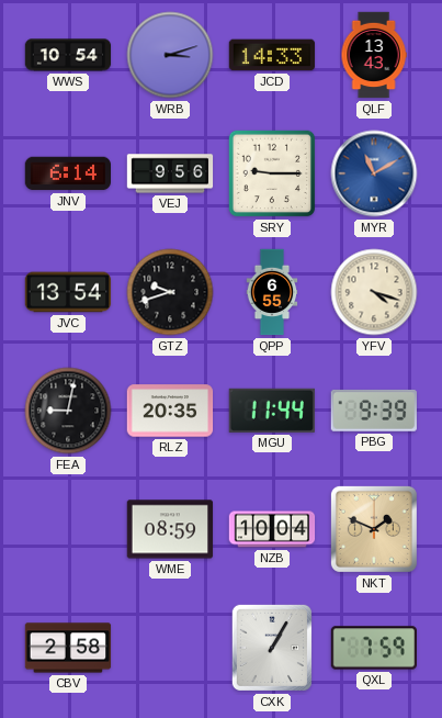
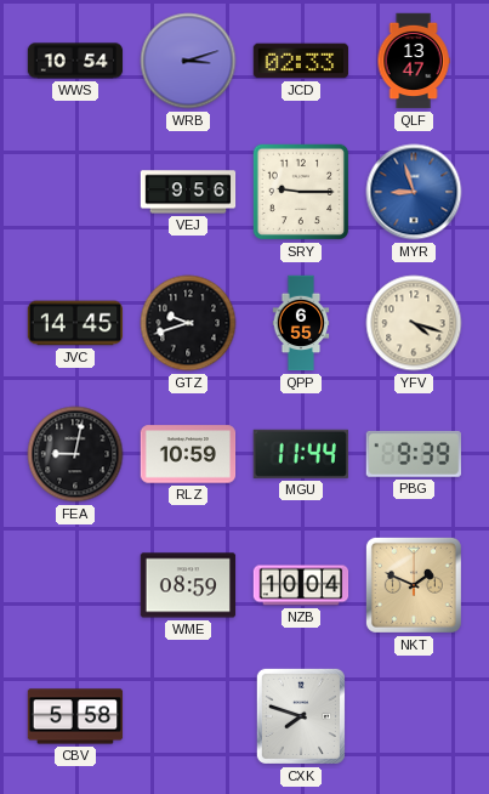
JCD: 14:33 -> 02:33
QLF: 13:43 -> 13:47
JNV: 6:14 -> none
MYR: 11:10 -> 8:57
JVC: 13:54 -> 14:45
RLZ: 20:35 -> 10:59
CBV: 2:58 -> 5:58
CXK: 1:05 -> 7:48
QXL: 7:59 -> none
